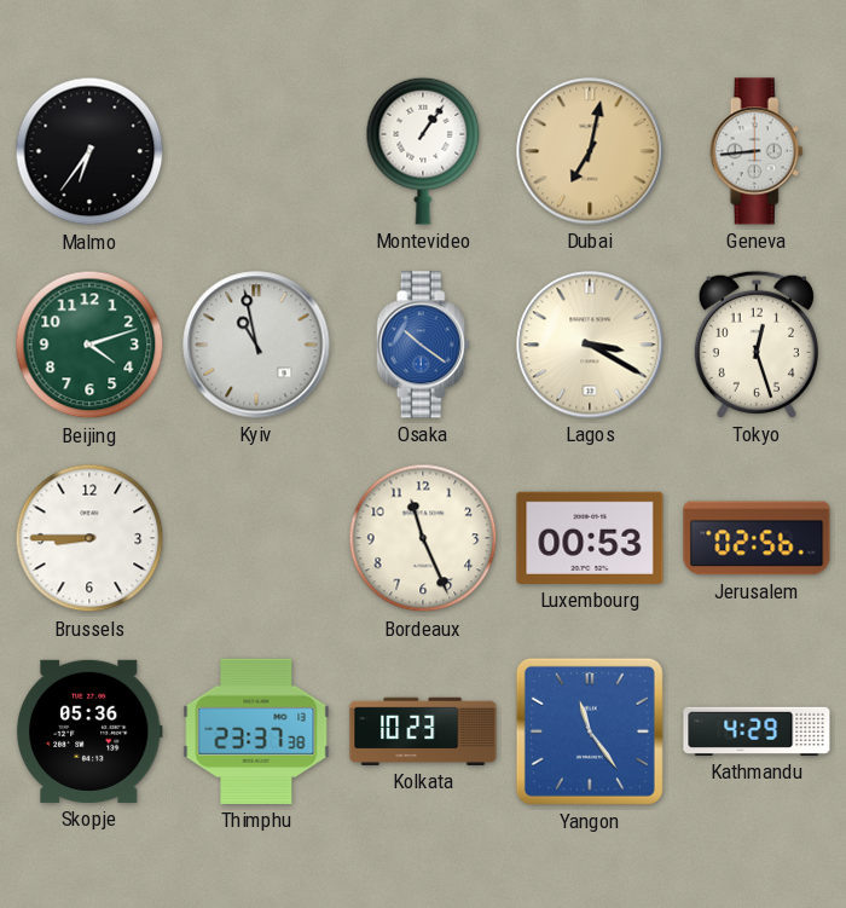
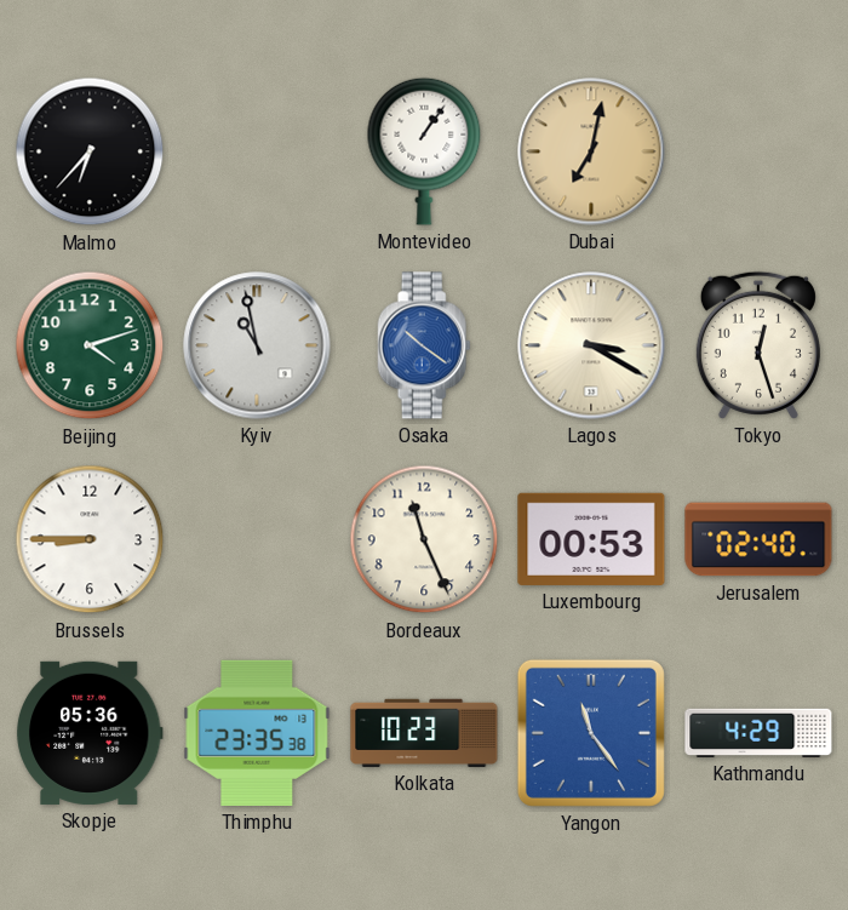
Malmo: 6:36 -> 6:37
Geneva: 8:44 -> none
Jerusalem: 02:56 -> 02:40
Thimphu: 23:37 -> 23:35
